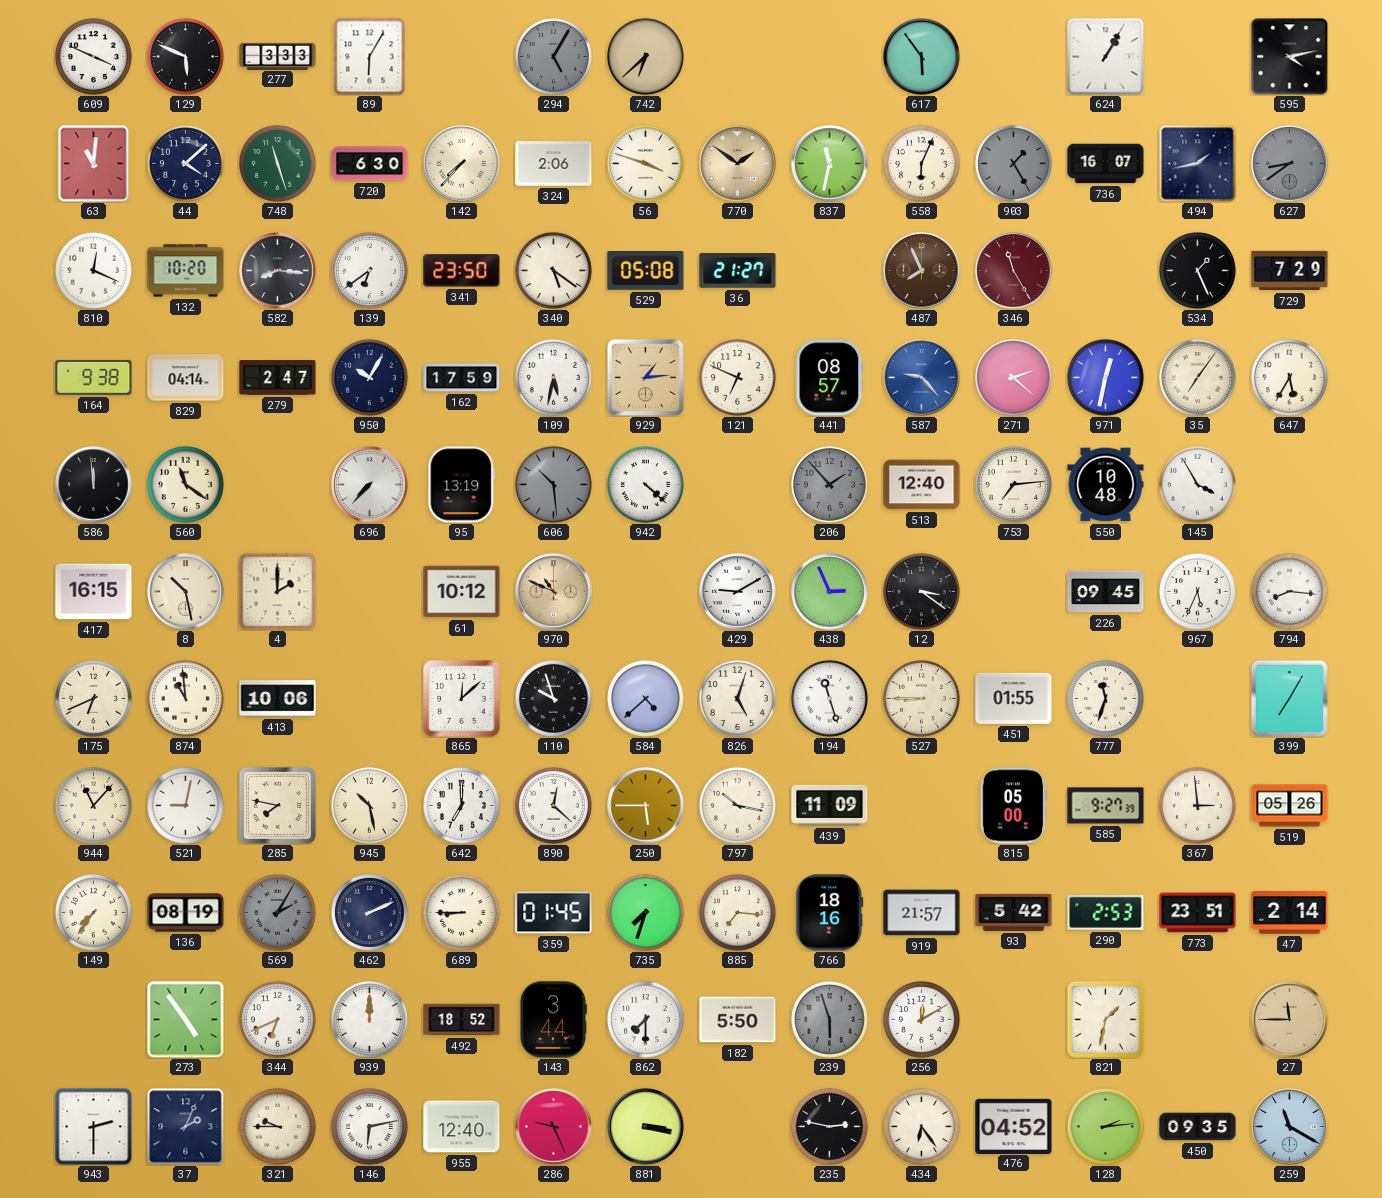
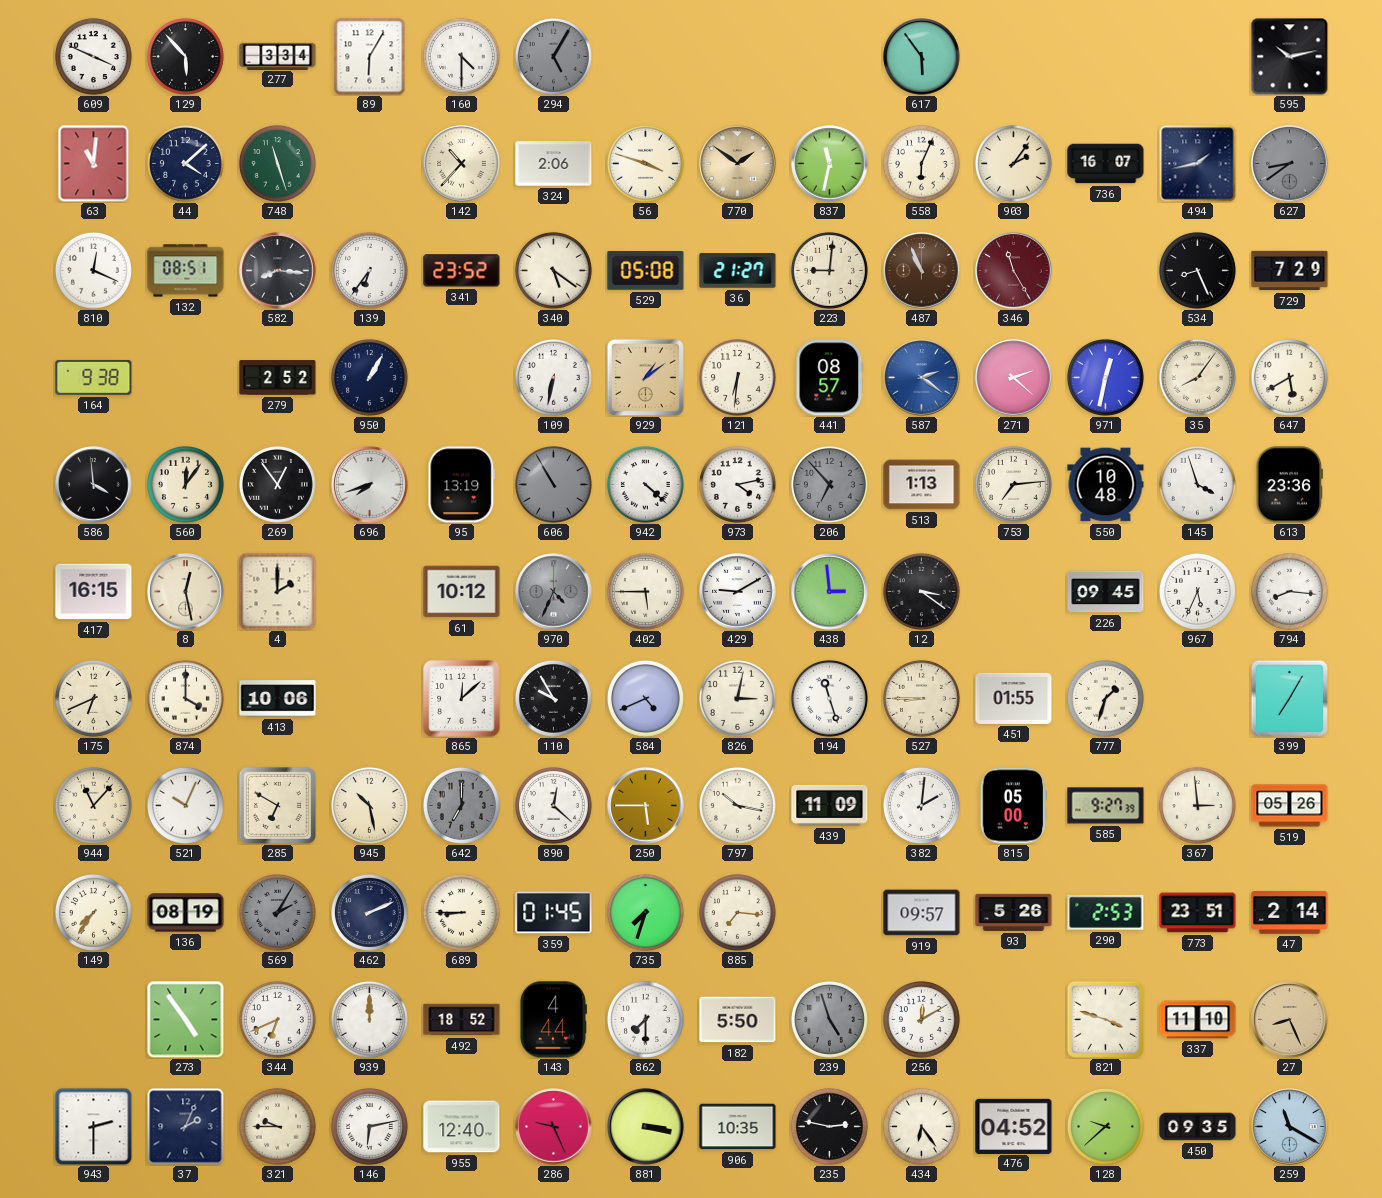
129: 5:49 -> 5:53
277: 3:33 -> 3:34
160: none -> 4:30
742: 6:38 -> none
624: 1:05 -> none
595: 4:13 -> 10:13
720: 6:30 -> none
142: 7:37 -> 10:37
903: 1:25 -> 2:06
903 dial: grey -> cream
132: 10:20 -> 08:51
139: 6:39 -> 6:36
341: 23:50 -> 23:52
223: none -> 9:01
487: 7:56 -> 10:56
534: 1:26 -> 8:26
829: 04:14 -> none
279: 2:47 -> 2:52
950: 10:05 -> 1:05
162: 17:59 -> none
109: 5:32 -> 6:32
929: 1:14 -> 1:09
121: 6:49 -> 6:31
587: 9:23 -> 2:21
35: 7:06 -> 8:06
647: 5:35 -> 5:40
586: 11:59 -> 3:59
560: 11:21 -> 12:06
269: none -> 12:54
696: 7:37 -> 7:42
606: 10:29 -> 10:55
973: none -> 4:13
206: 1:53 -> 6:53
513: 12:40 -> 1:13
145: 3:55 -> 3:57
613: none -> 23:36
8: 10:28 -> 12:28
970: 10:49 -> 4:34
970 dial: champagne -> grey
402: none -> 5:45
438: 2:56 -> 2:59
874: 10:59 -> 4:00
110: 9:57 -> 9:55
584: 4:38 -> 4:41
826: 5:03 -> 3:02
777: 11:33 -> 1:33
521: 9:02 -> 10:04
285: 7:47 -> 6:50
642 dial: white -> grey
382: none -> 2:01
766: 18:16 -> none
919: 21:57 -> 09:57
93: 5:42 -> 5:26
143: 3:44 -> 4:44
239: 5:57 -> 4:57
821: 1:32 -> 3:48
337: none -> 11:10
27: 11:45 -> 8:26
906: none -> 10:35
128: 2:14 -> 9:38
